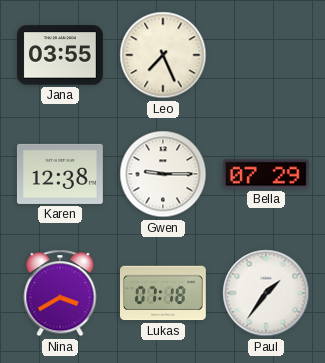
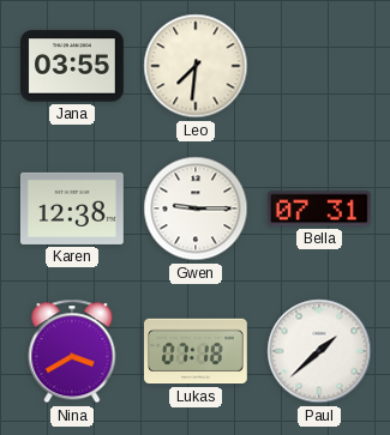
Leo: 7:26 -> 7:31
Bella: 07:29 -> 07:31
Paul: 1:36 -> 1:38
